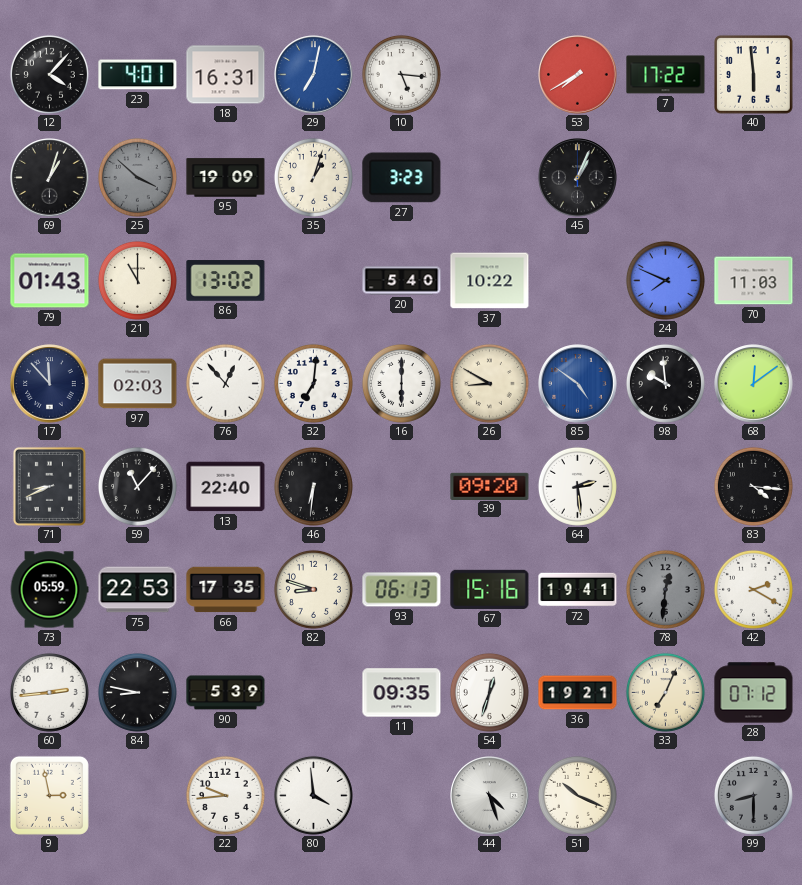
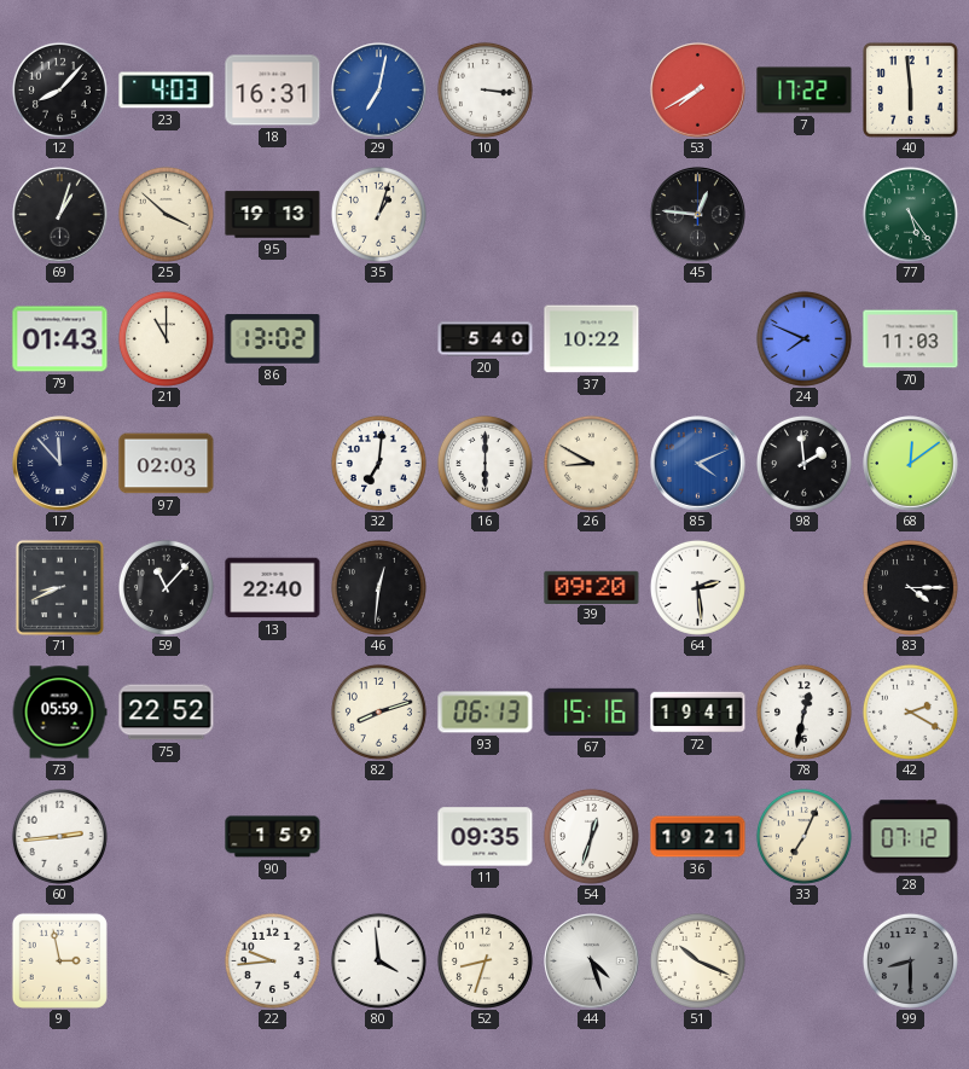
12: 4:07 -> 8:07
23: 4:01 -> 4:03
10: 5:16 -> 3:16
25 dial: grey -> cream
95: 19:09 -> 19:13
27: 3:23 -> none
45: 1:04 -> 12:46
77: none -> 5:24
76: 12:53 -> none
85: 4:51 -> 4:11
98: 9:59 -> 1:59
46: 6:31 -> 12:31
83: 4:16 -> 4:15
75: 22:53 -> 22:52
66: 17:35 -> none
82: 8:48 -> 8:12
78: 12:31 -> 12:32
78 dial: grey -> white
84: 8:47 -> none
90: 5:39 -> 1:59
52: none -> 8:33
